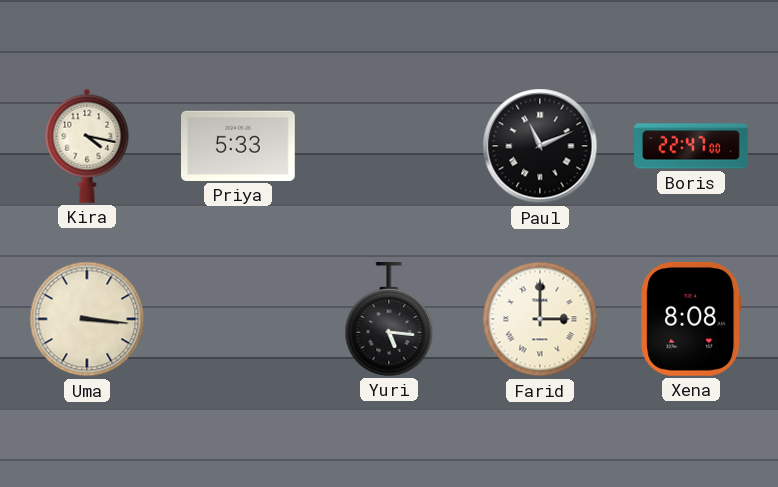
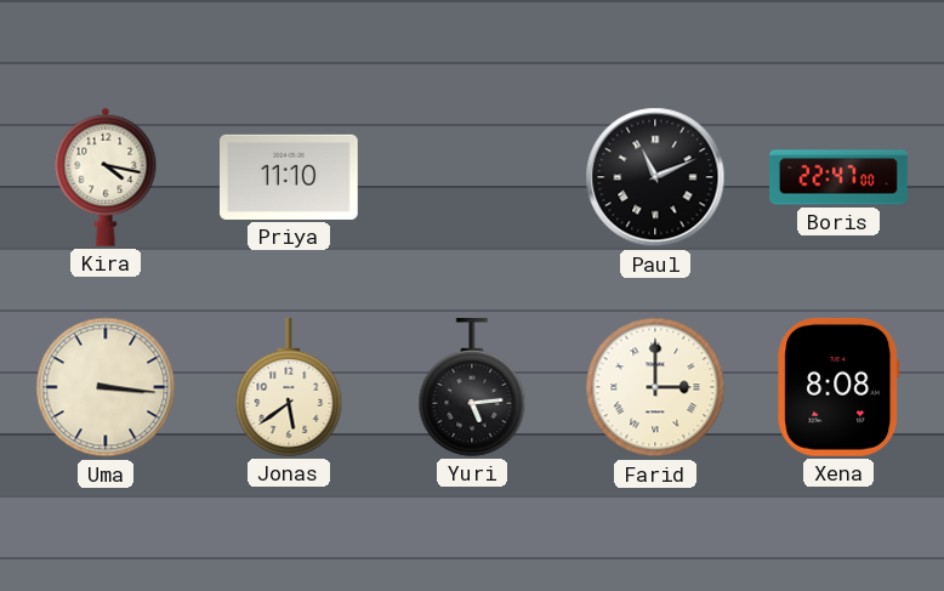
Priya: 5:33 -> 11:10
Jonas: none -> 5:39
Yuri: 5:16 -> 5:14
